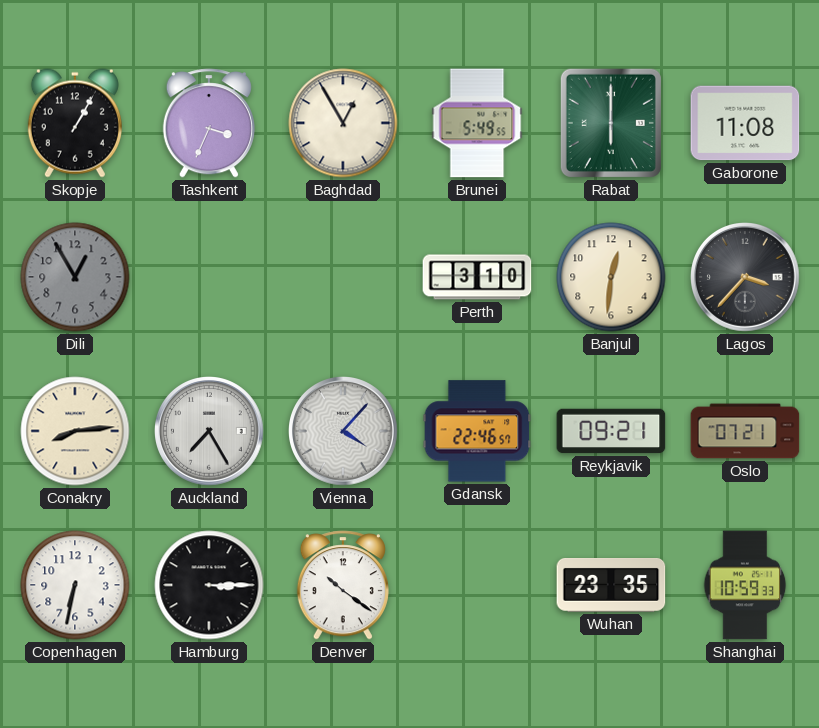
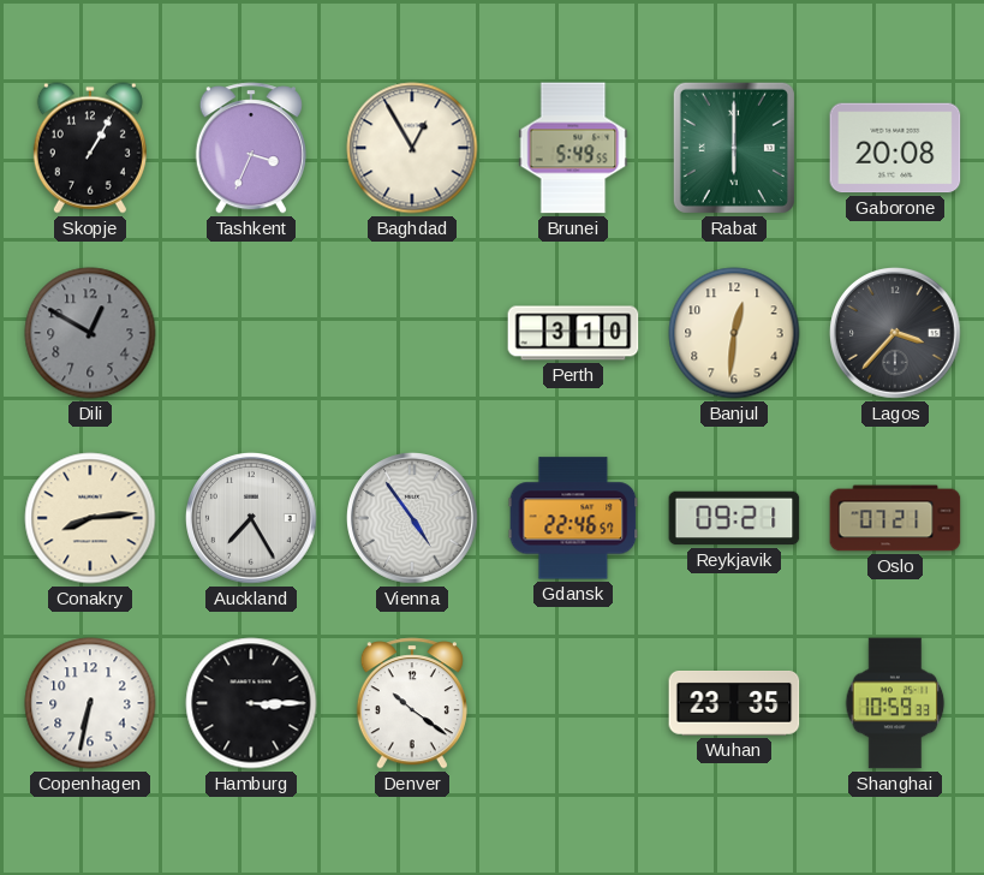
Gaborone: 11:08 -> 20:08
Dili: 12:55 -> 12:50
Vienna: 4:07 -> 4:54
